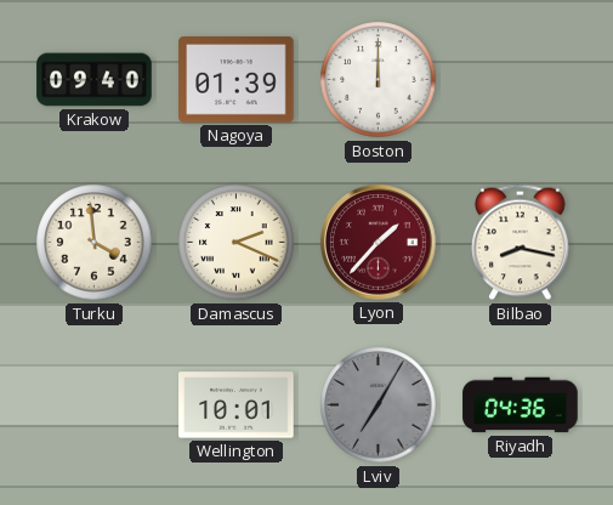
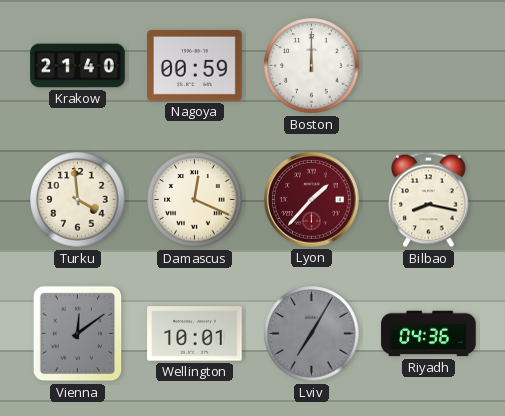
Krakow: 09:40 -> 21:40
Nagoya: 01:39 -> 00:59
Damascus: 2:19 -> 12:19
Vienna: none -> 12:09
